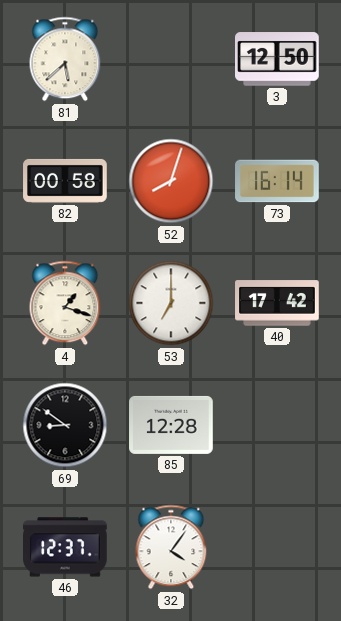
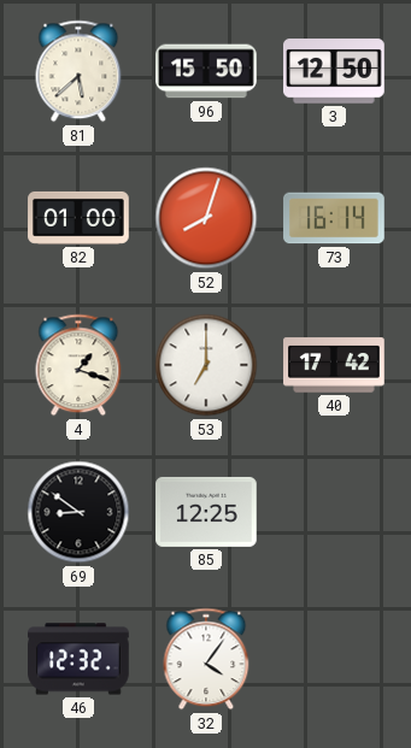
96: none -> 15:50
82: 00:58 -> 01:00
85: 12:28 -> 12:25
46: 12:37 -> 12:32
